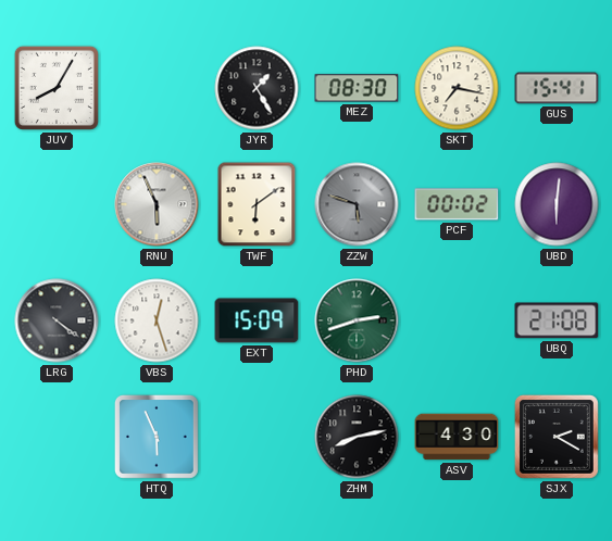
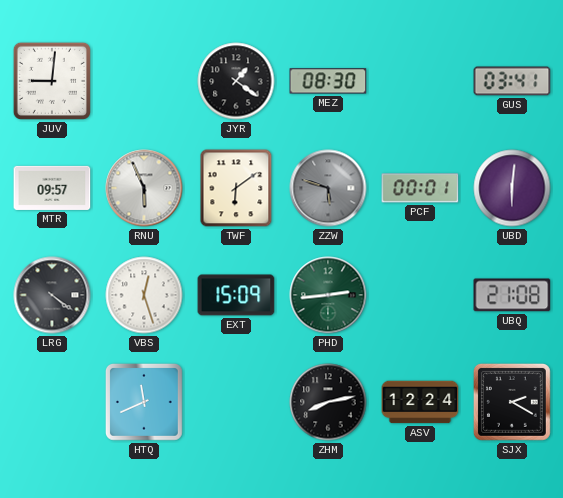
JUV: 8:05 -> 9:01
JYR: 1:25 -> 1:21
SKT: 7:17 -> none
GUS: 15:41 -> 03:41
MTR: none -> 09:57
PCF: 00:02 -> 00:01
PHD: 2:42 -> 2:44
HTQ: 5:56 -> 11:41
ASV: 4:30 -> 12:24
